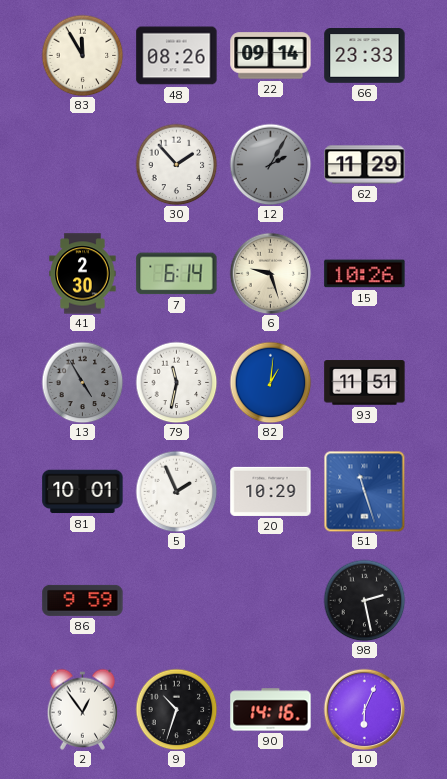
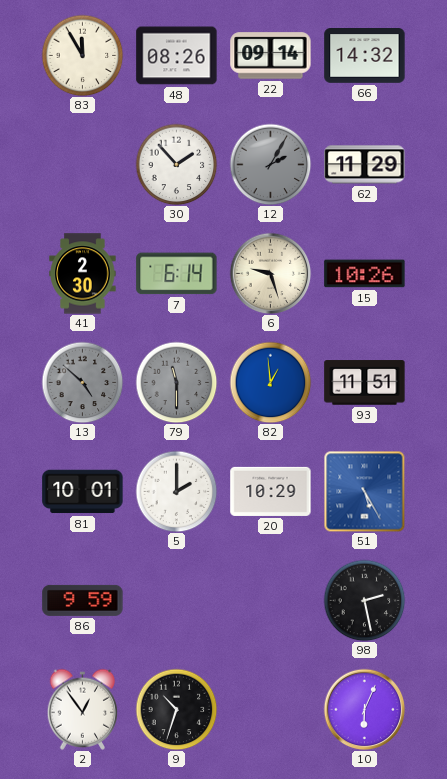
66: 23:33 -> 14:32
13: 4:55 -> 4:52
79: 11:32 -> 11:30
79 dial: white -> grey
82: 1:01 -> 12:59
5: 1:56 -> 2:00
51: 11:27 -> 5:25
90: 14:16 -> none
